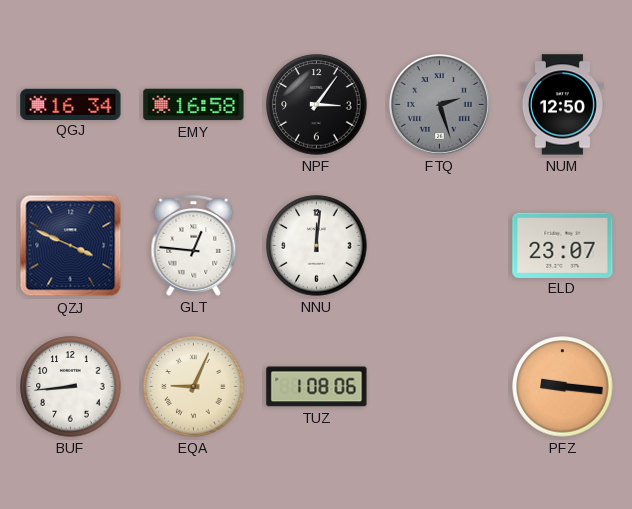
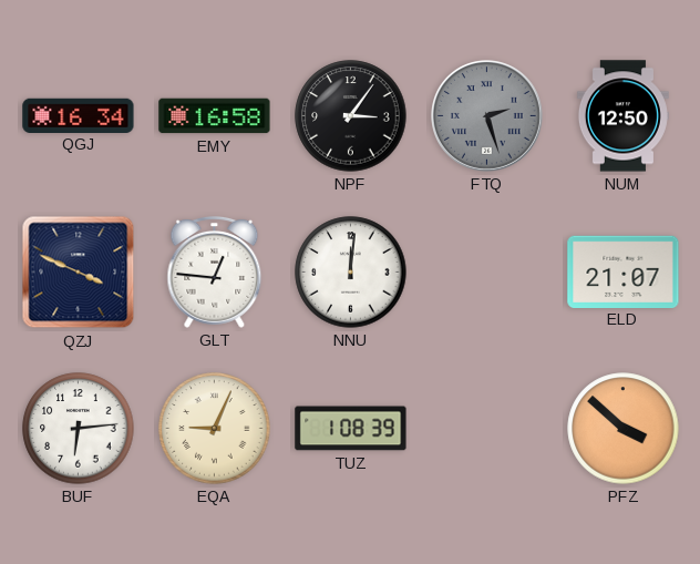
ELD: 23:07 -> 21:07
BUF: 8:44 -> 6:14
TUZ: 1:08:06 -> 1:08:39
PFZ: 9:16 -> 3:52
